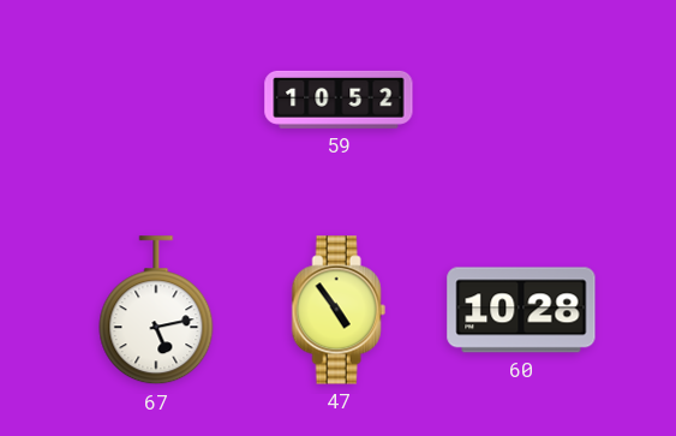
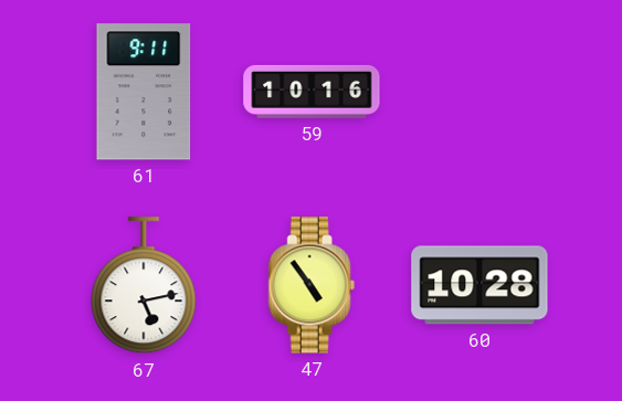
61: none -> 9:11
59: 10:52 -> 10:16
